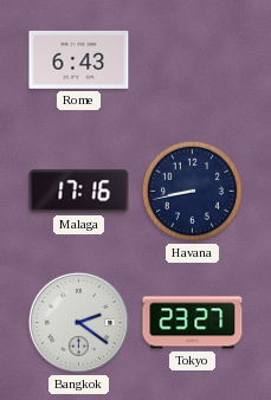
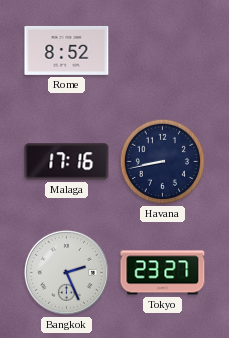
Rome: 6:43 -> 8:52
Bangkok: 2:21 -> 2:26
